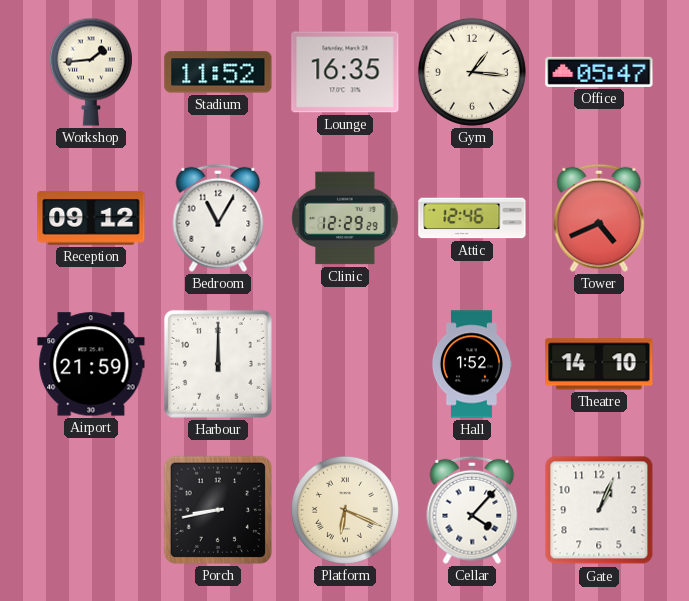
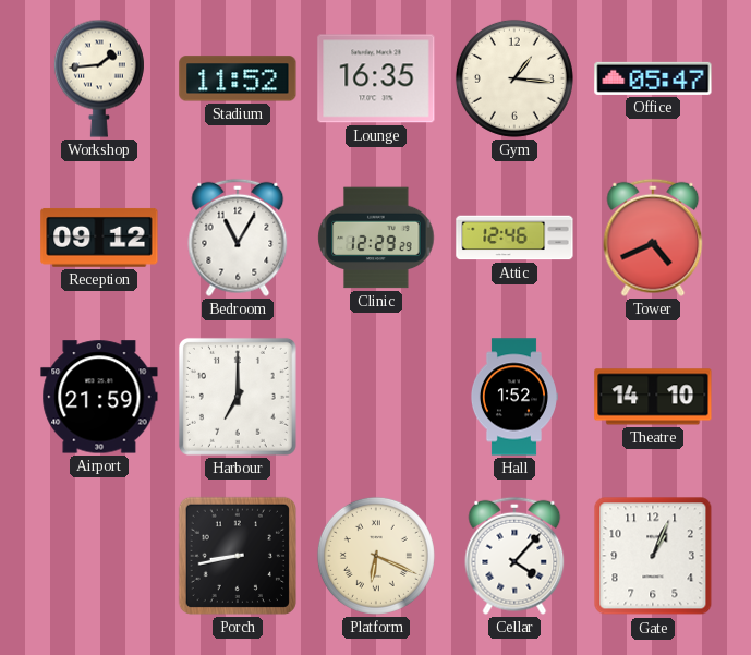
Harbour: 12:00 -> 7:00
